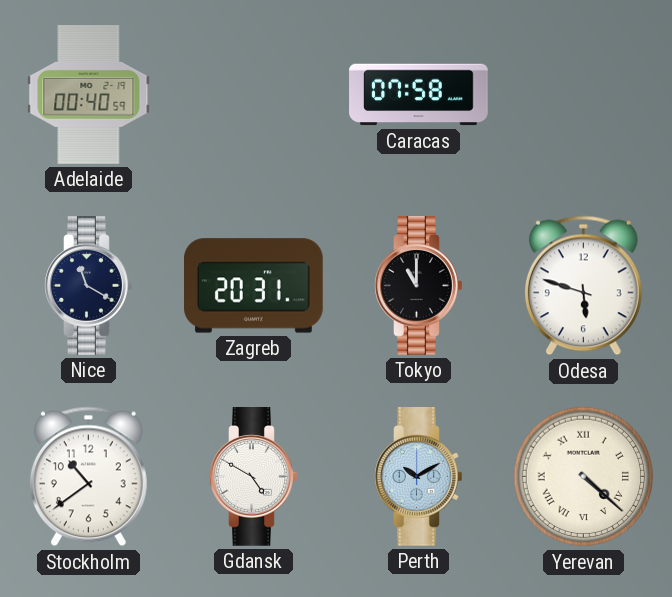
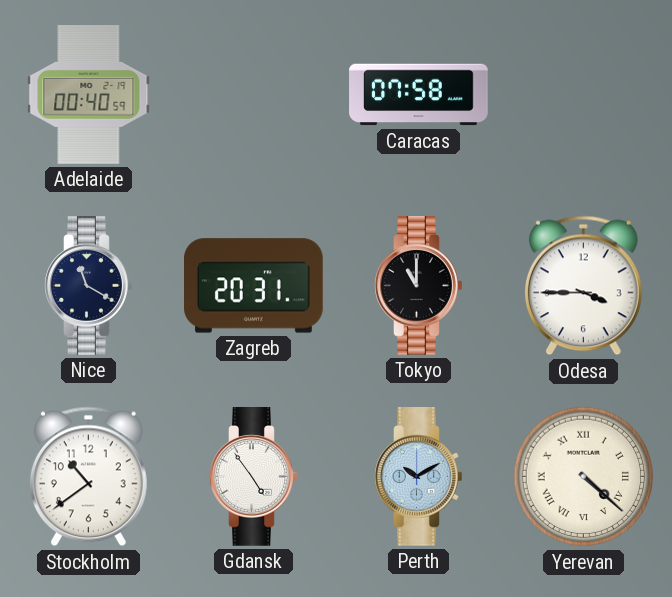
Odesa: 5:48 -> 3:45
Gdansk: 4:50 -> 4:54
